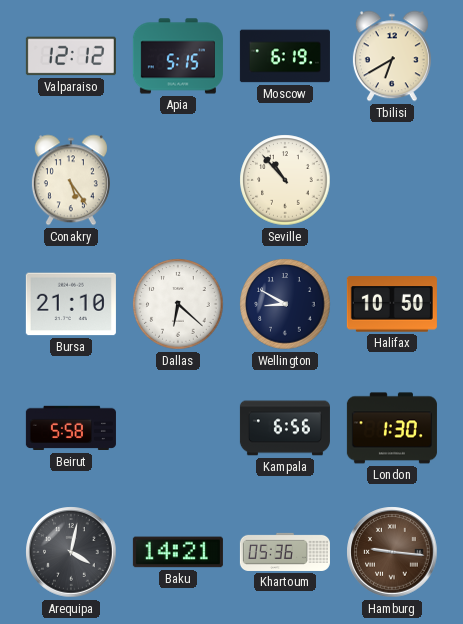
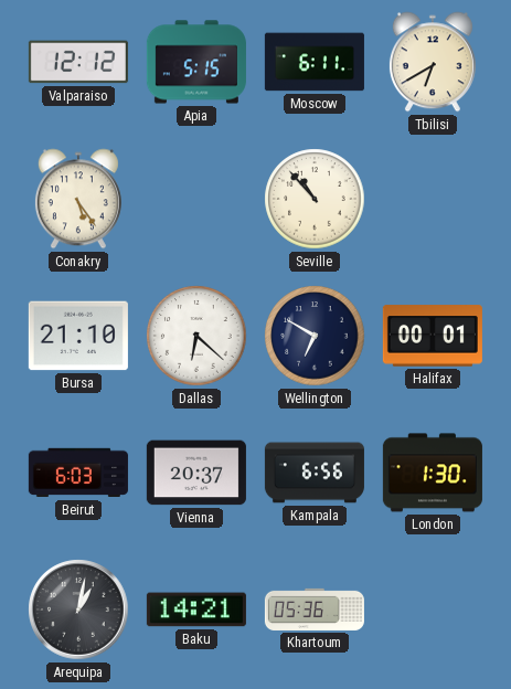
Moscow: 6:19 -> 6:11
Wellington: 8:50 -> 6:50
Halifax: 10:50 -> 00:01
Beirut: 5:58 -> 6:03
Vienna: none -> 20:37
Arequipa: 4:02 -> 1:02
Hamburg: 9:16 -> none
